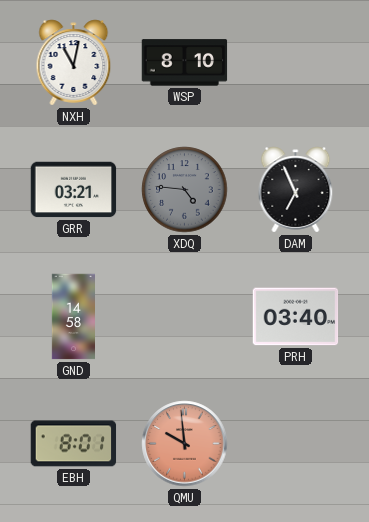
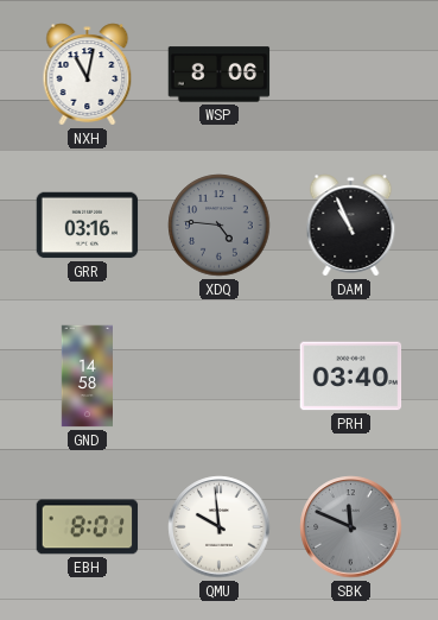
WSP: 8:10 -> 8:06
GRR: 03:21 -> 03:16
DAM: 6:56 -> 10:56
QMU dial: salmon -> white
SBK: none -> 11:49
